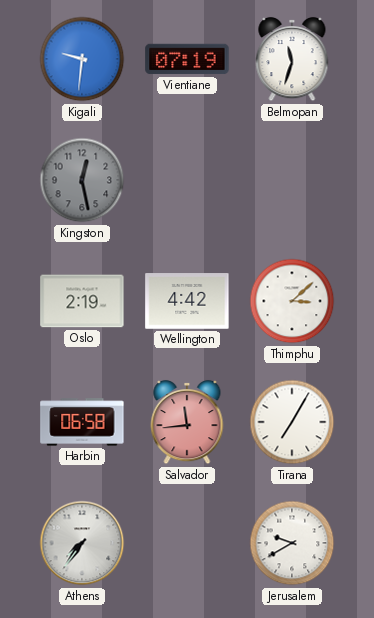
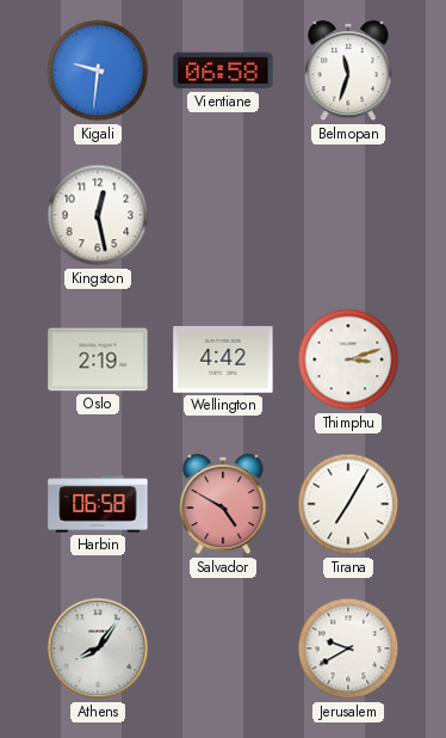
Vientiane: 07:19 -> 06:58
Kingston dial: grey -> white
Thimphu: 3:08 -> 3:12
Salvador: 11:44 -> 4:50
Athens: 7:36 -> 8:06
